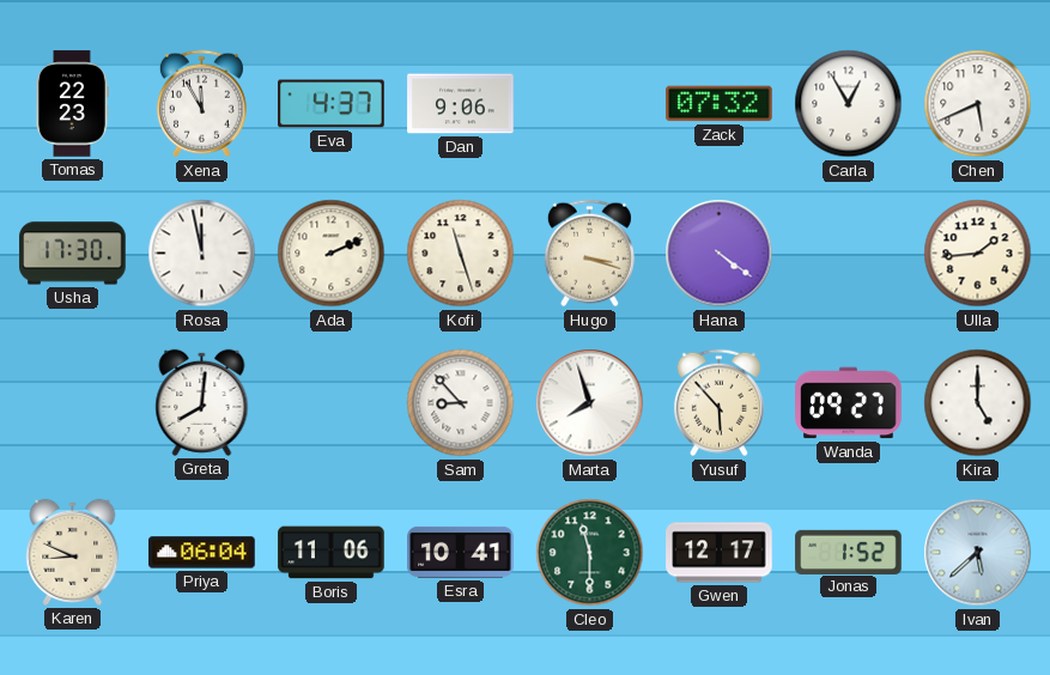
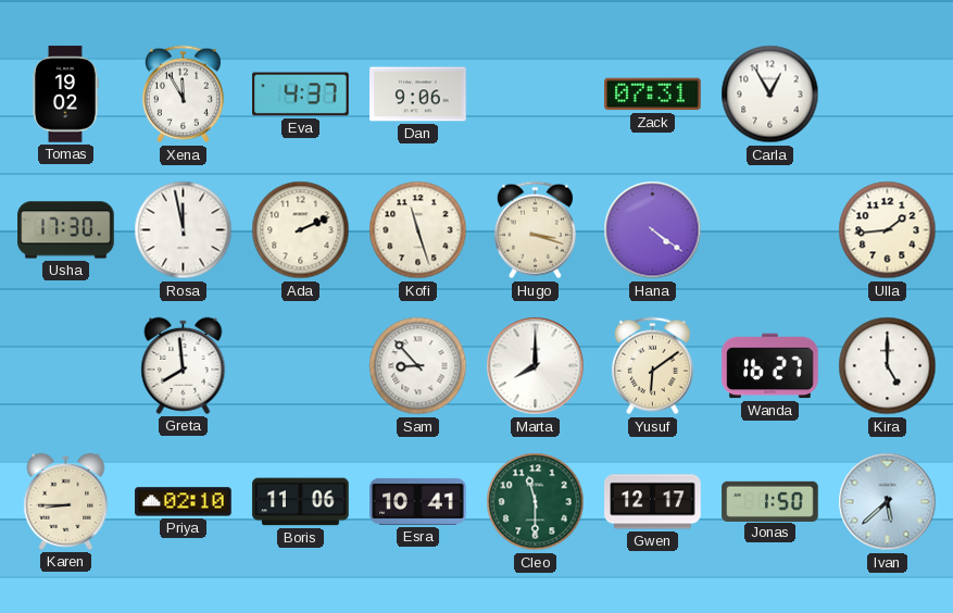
Tomas: 22:23 -> 19:02
Zack: 07:32 -> 07:31
Chen: 5:41 -> none
Greta: 8:01 -> 7:59
Marta: 7:57 -> 8:00
Yusuf: 5:53 -> 6:09
Wanda: 09:27 -> 16:27
Karen: 8:49 -> 8:45
Priya: 06:04 -> 02:10
Jonas: 1:52 -> 1:50
